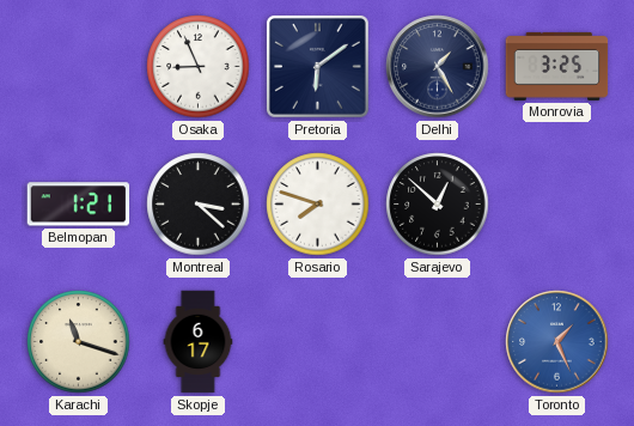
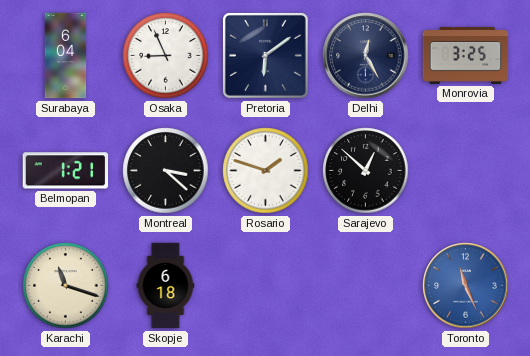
Surabaya: none -> 6:04
Delhi: 1:25 -> 12:25
Rosario: 7:48 -> 1:48
Skopje: 6:17 -> 6:18
Toronto: 1:26 -> 11:26
